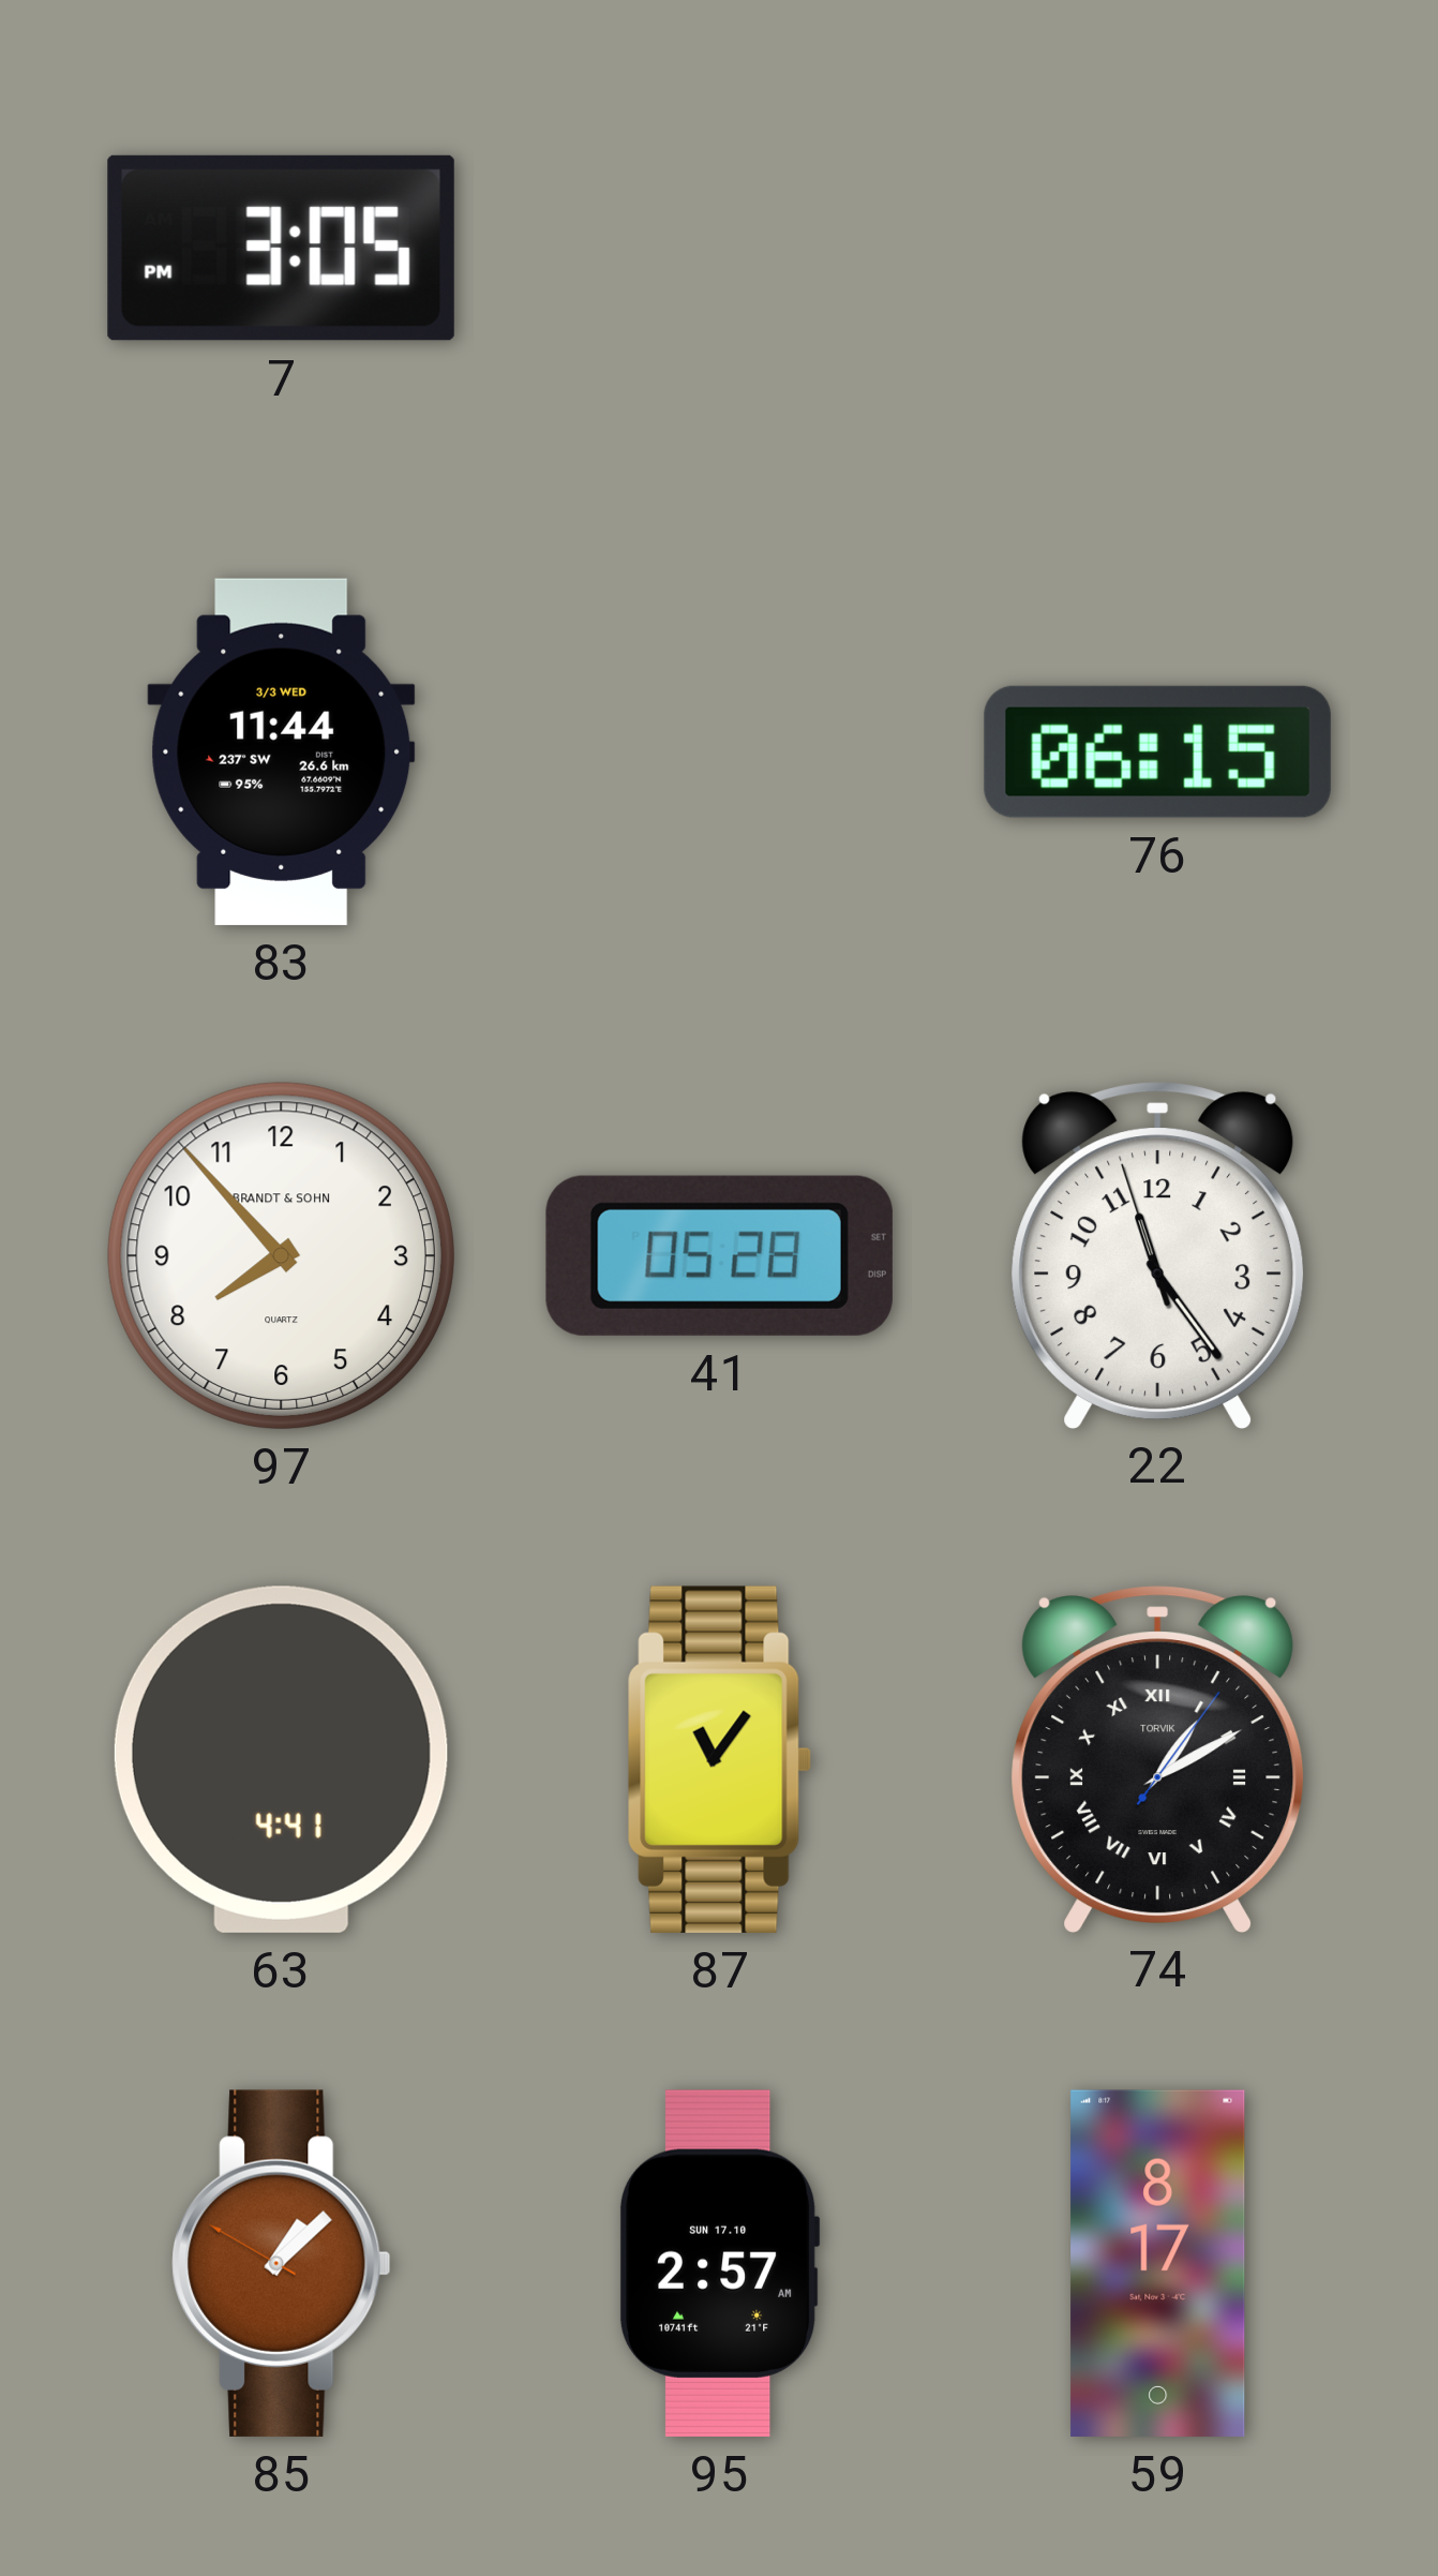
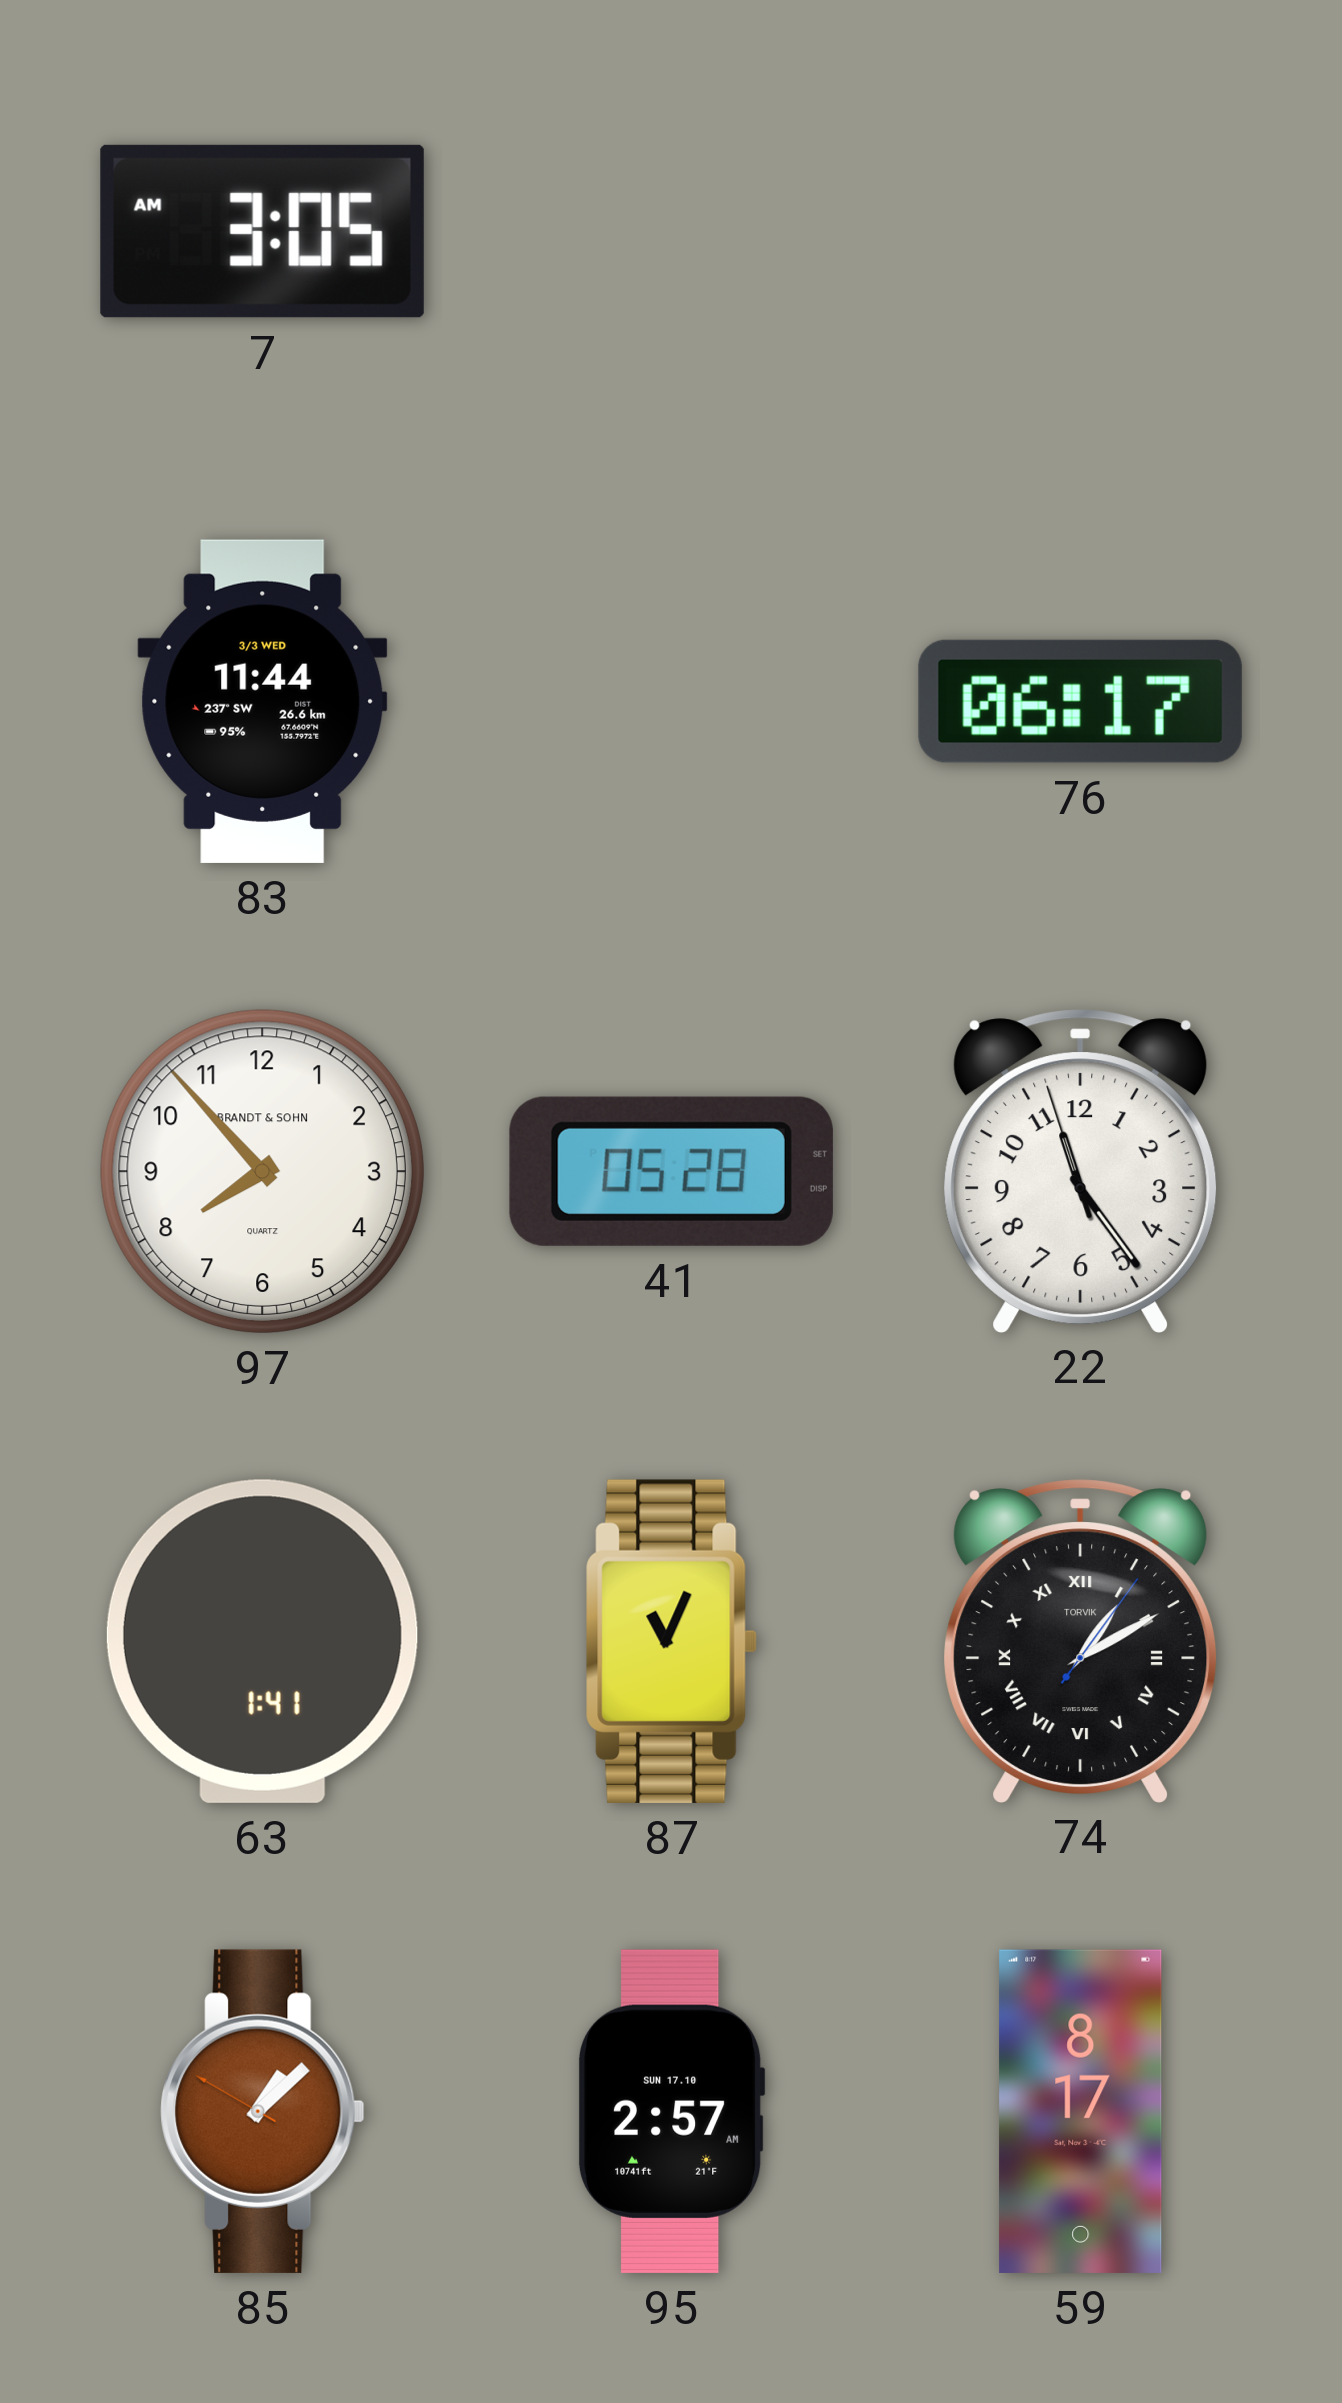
7: 3:05 PM -> 3:05 AM
76: 06:15 -> 06:17
63: 4:41 -> 1:41
87: 11:06 -> 11:04
